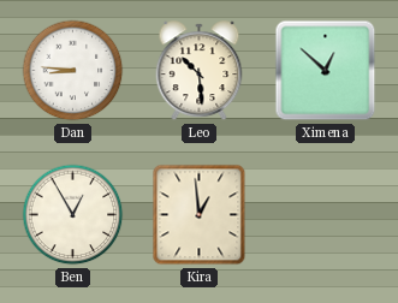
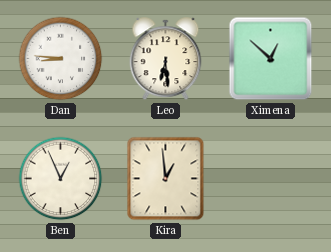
Leo: 10:29 -> 6:29
Ben: 12:55 -> 12:56
